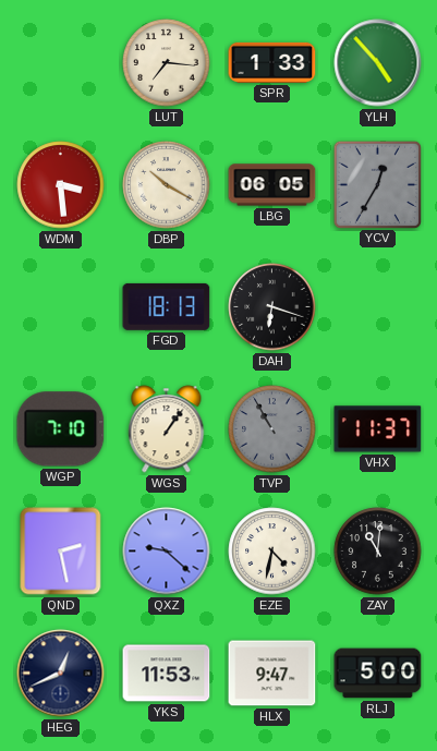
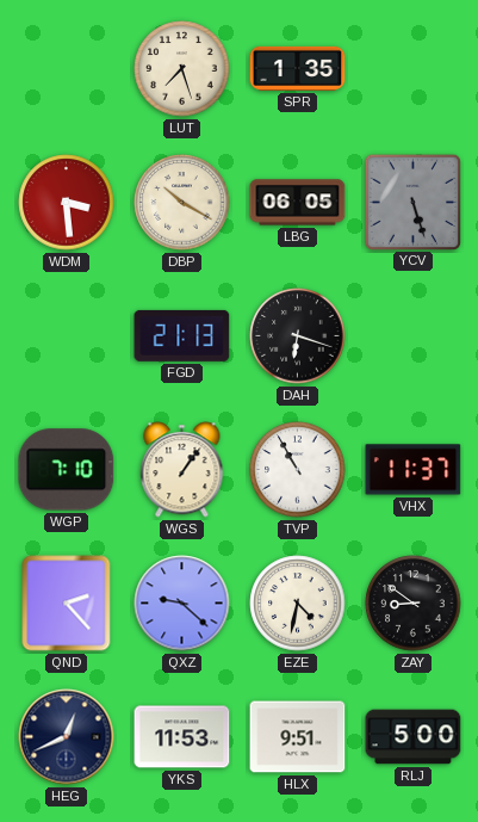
LUT: 7:16 -> 7:27
SPR: 1:33 -> 1:35
YLH: 4:53 -> none
YCV: 12:35 -> 5:27
FGD: 18:13 -> 21:13
TVP dial: grey -> white
QND: 2:28 -> 2:23
ZAY: 11:01 -> 8:51
HLX: 9:47 -> 9:51
